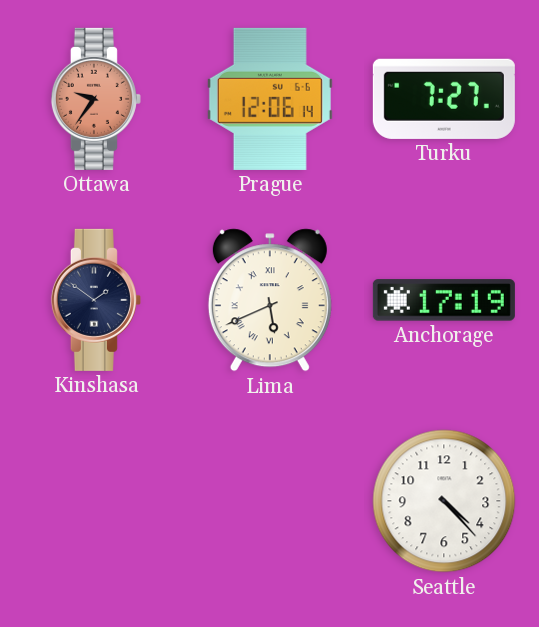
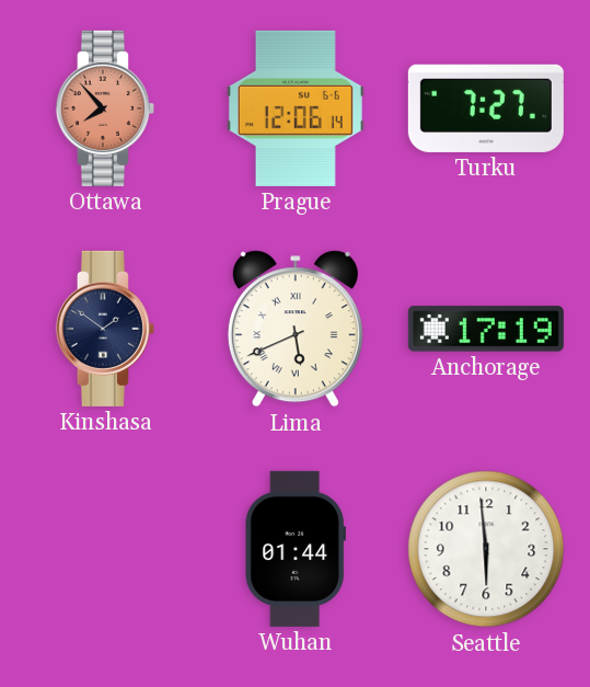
Ottawa: 9:36 -> 7:53
Wuhan: none -> 01:44
Seattle: 4:23 -> 5:59
